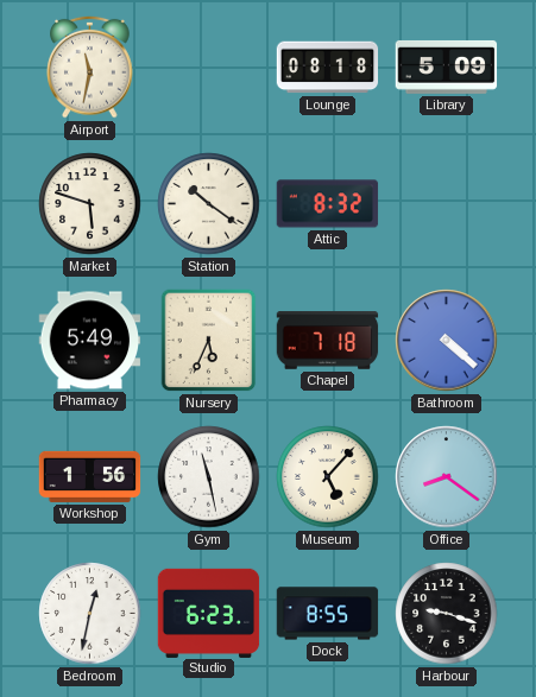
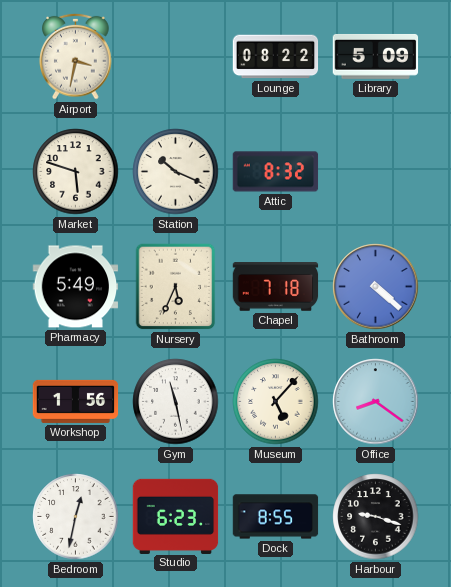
Airport: 11:32 -> 3:32
Lounge: 08:18 -> 08:22
Station: 10:21 -> 10:19
